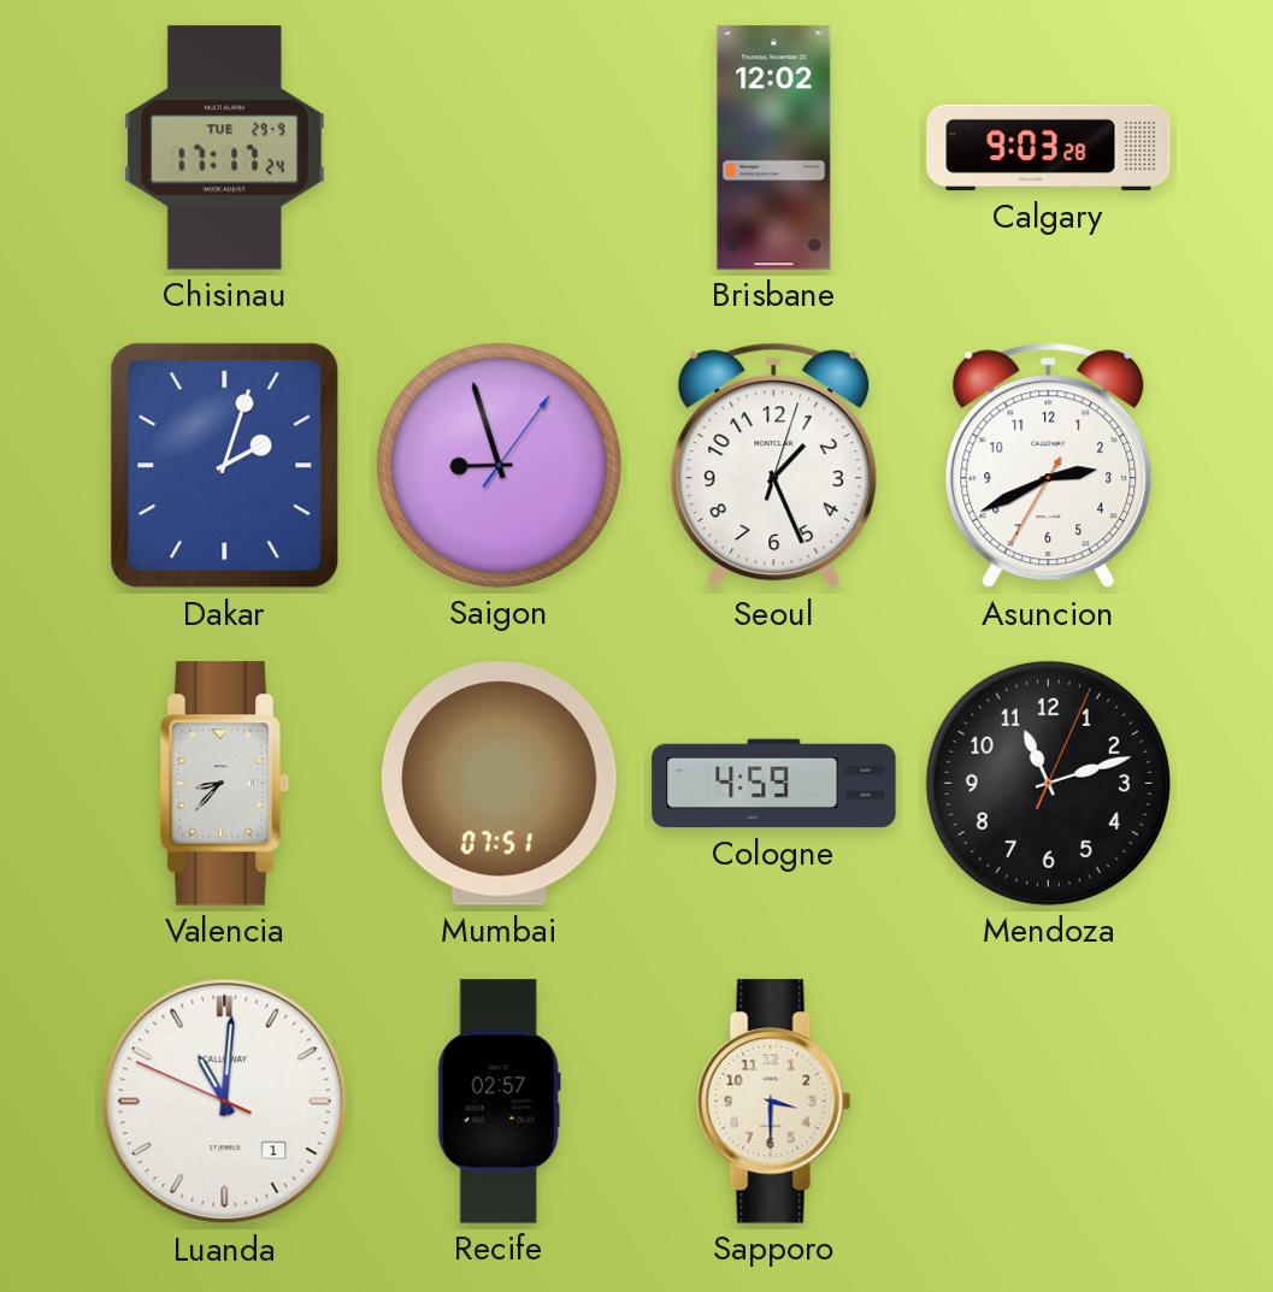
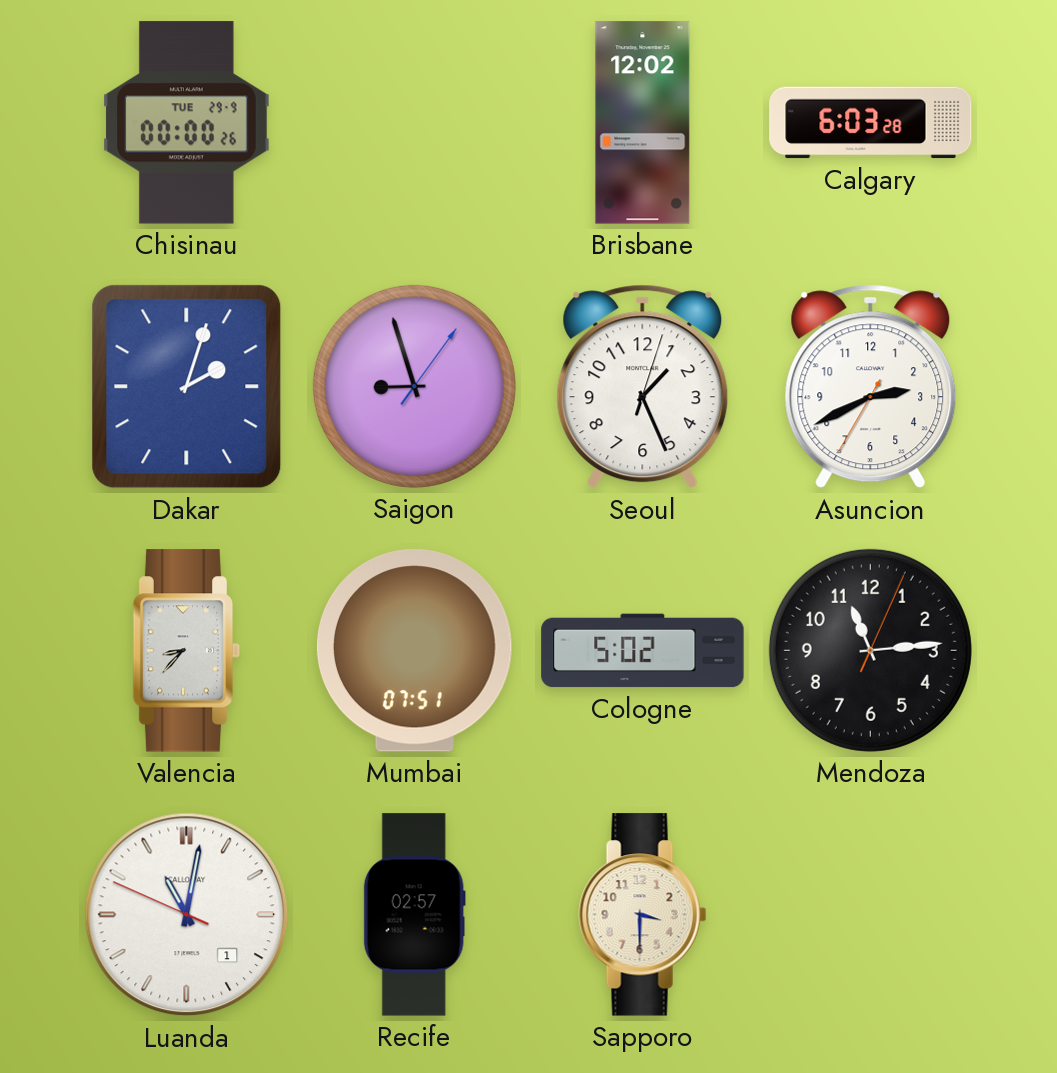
Chisinau: 17:17 -> 00:00
Calgary: 9:03 -> 6:03
Cologne: 4:59 -> 5:02
Mendoza: 11:12 -> 11:14
Luanda: 11:00 -> 11:01
